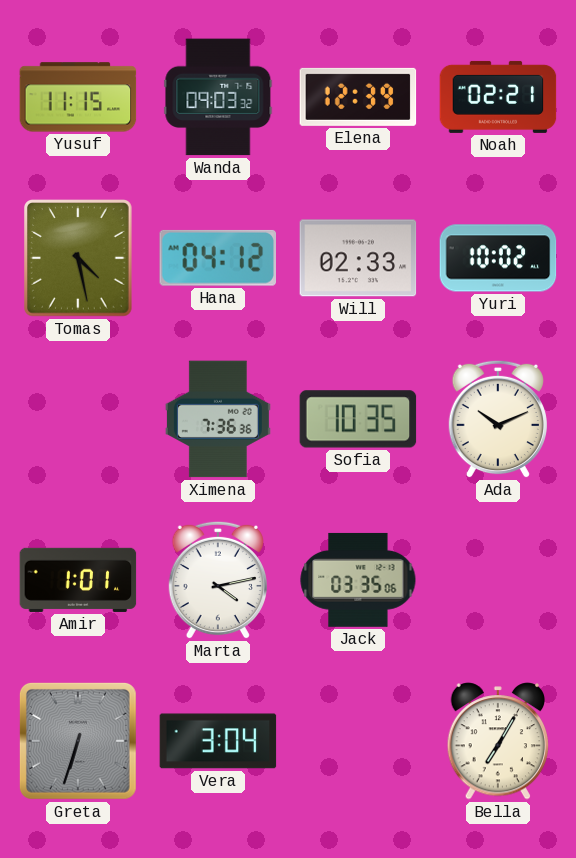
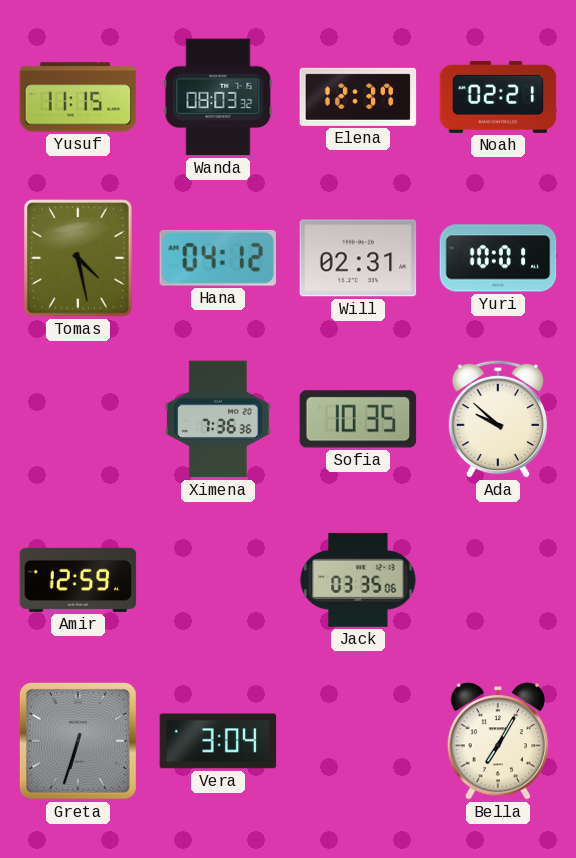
Wanda: 09:03 -> 08:03
Elena: 12:39 -> 12:37
Will: 02:33 -> 02:31
Yuri: 10:02 -> 10:01
Ada: 10:11 -> 9:52
Amir: 1:01 -> 12:59
Marta: 4:13 -> none
